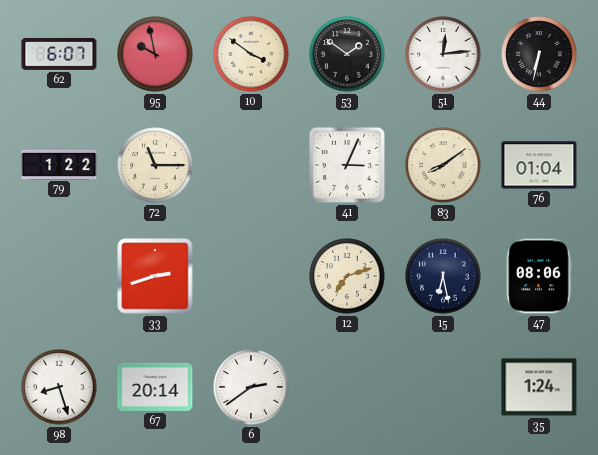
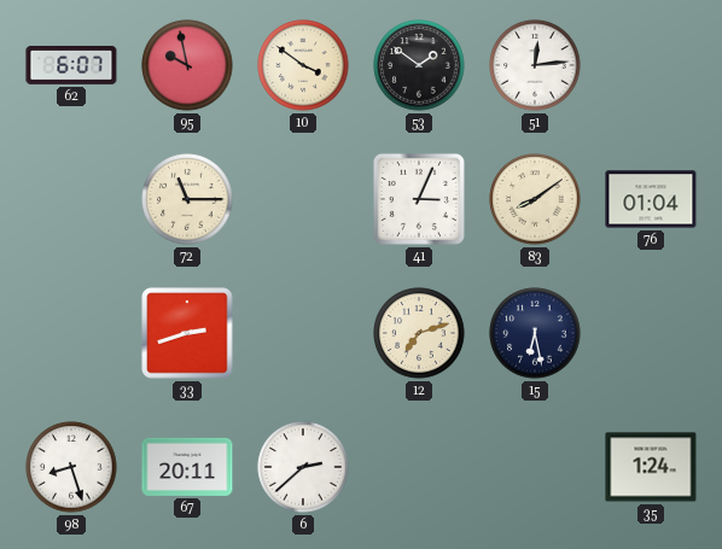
44: 6:32 -> none
79: 1:22 -> none
47: 08:06 -> none
67: 20:14 -> 20:11
6: 2:39 -> 2:38
